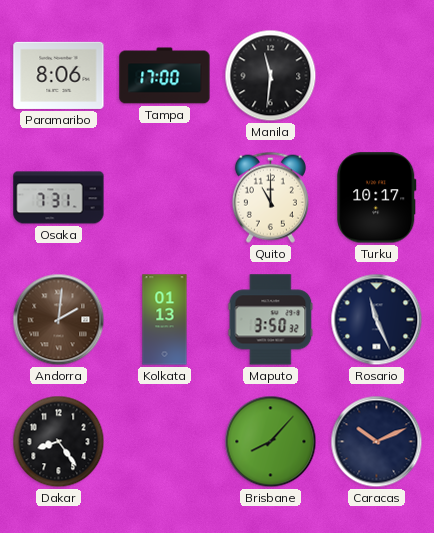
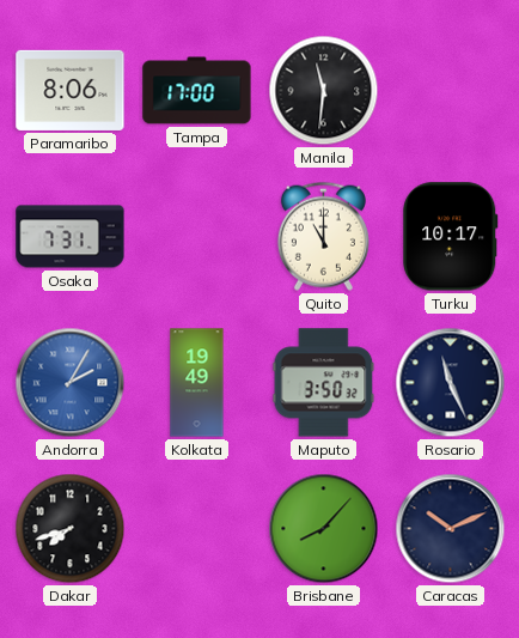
Andorra: 2:01 -> 2:05
Andorra dial: brown -> blue
Kolkata: 01:13 -> 19:49
Dakar: 8:24 -> 7:42
